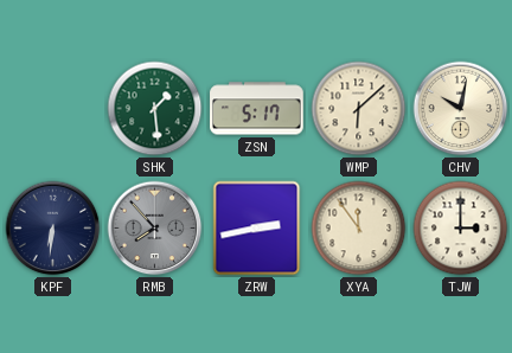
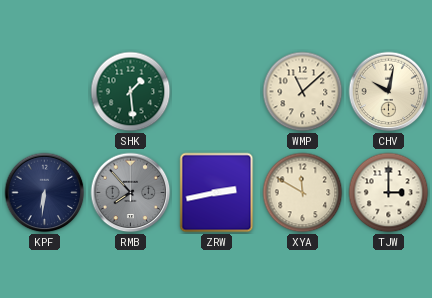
ZSN: 5:17 -> none
WMP: 6:08 -> 11:08
XYA: 11:54 -> 11:50
